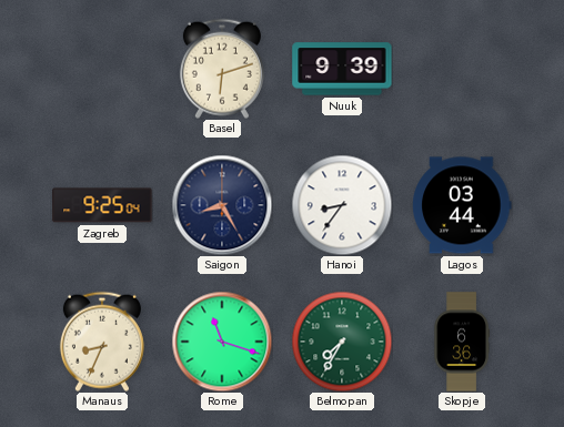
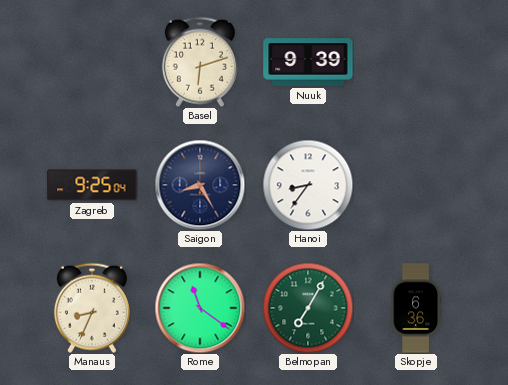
Lagos: 03:44 -> none
Rome: 11:18 -> 11:21
Belmopan: 7:35 -> 7:05
